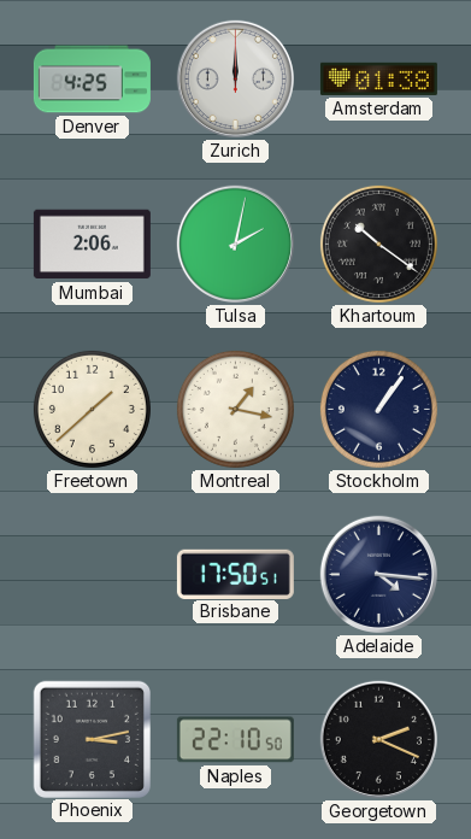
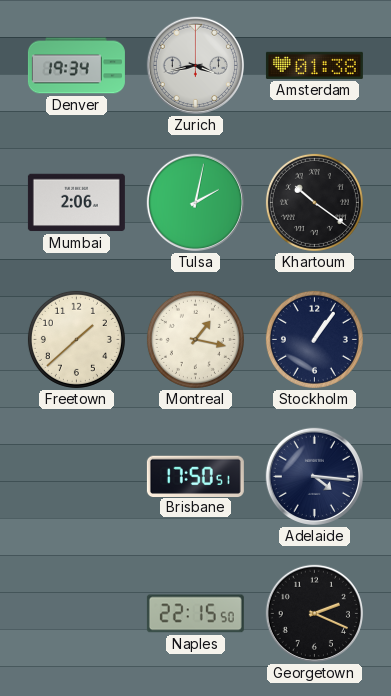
Denver: 4:25 -> 19:34
Zurich: 12:00 -> 3:43
Phoenix: 3:13 -> none
Naples: 22:10 -> 22:15
